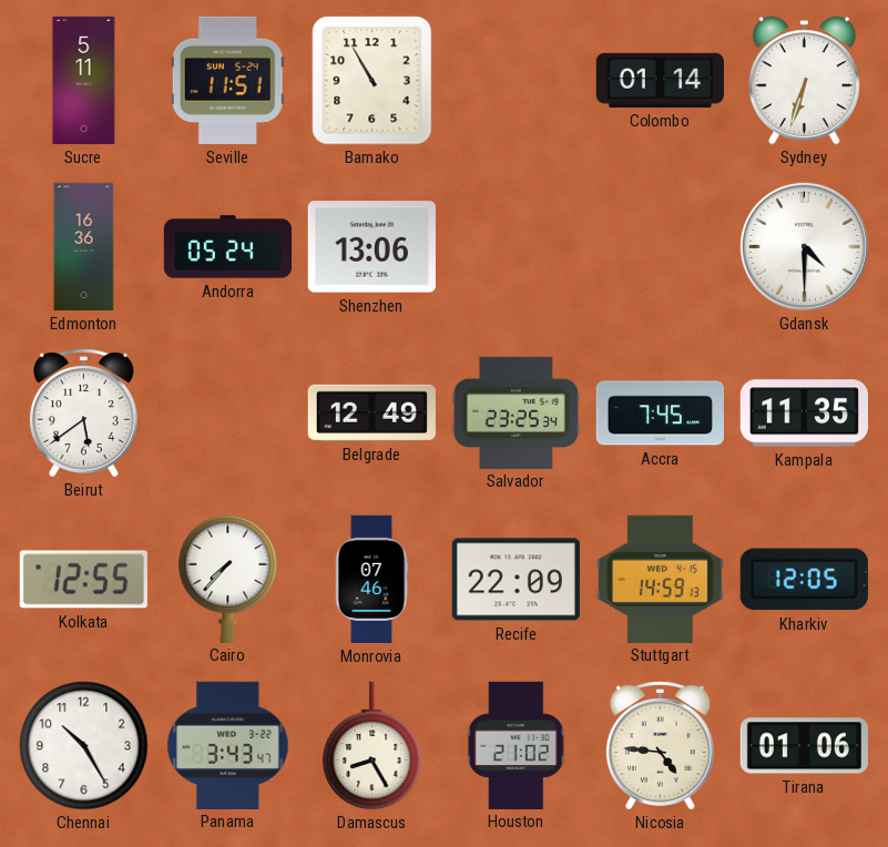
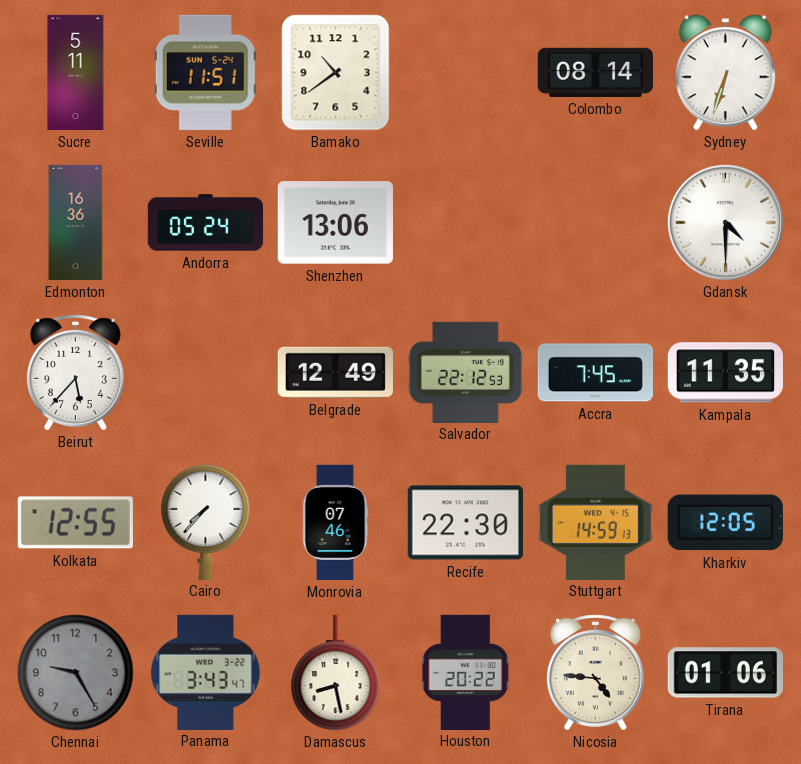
Bamako: 10:55 -> 10:39
Colombo: 01:14 -> 08:14
Beirut: 5:39 -> 5:37
Salvador: 23:25 -> 22:12
Recife: 22:09 -> 22:30
Chennai: 10:25 -> 9:25
Chennai dial: white -> grey
Damascus: 8:25 -> 8:28
Houston: 21:02 -> 20:22
